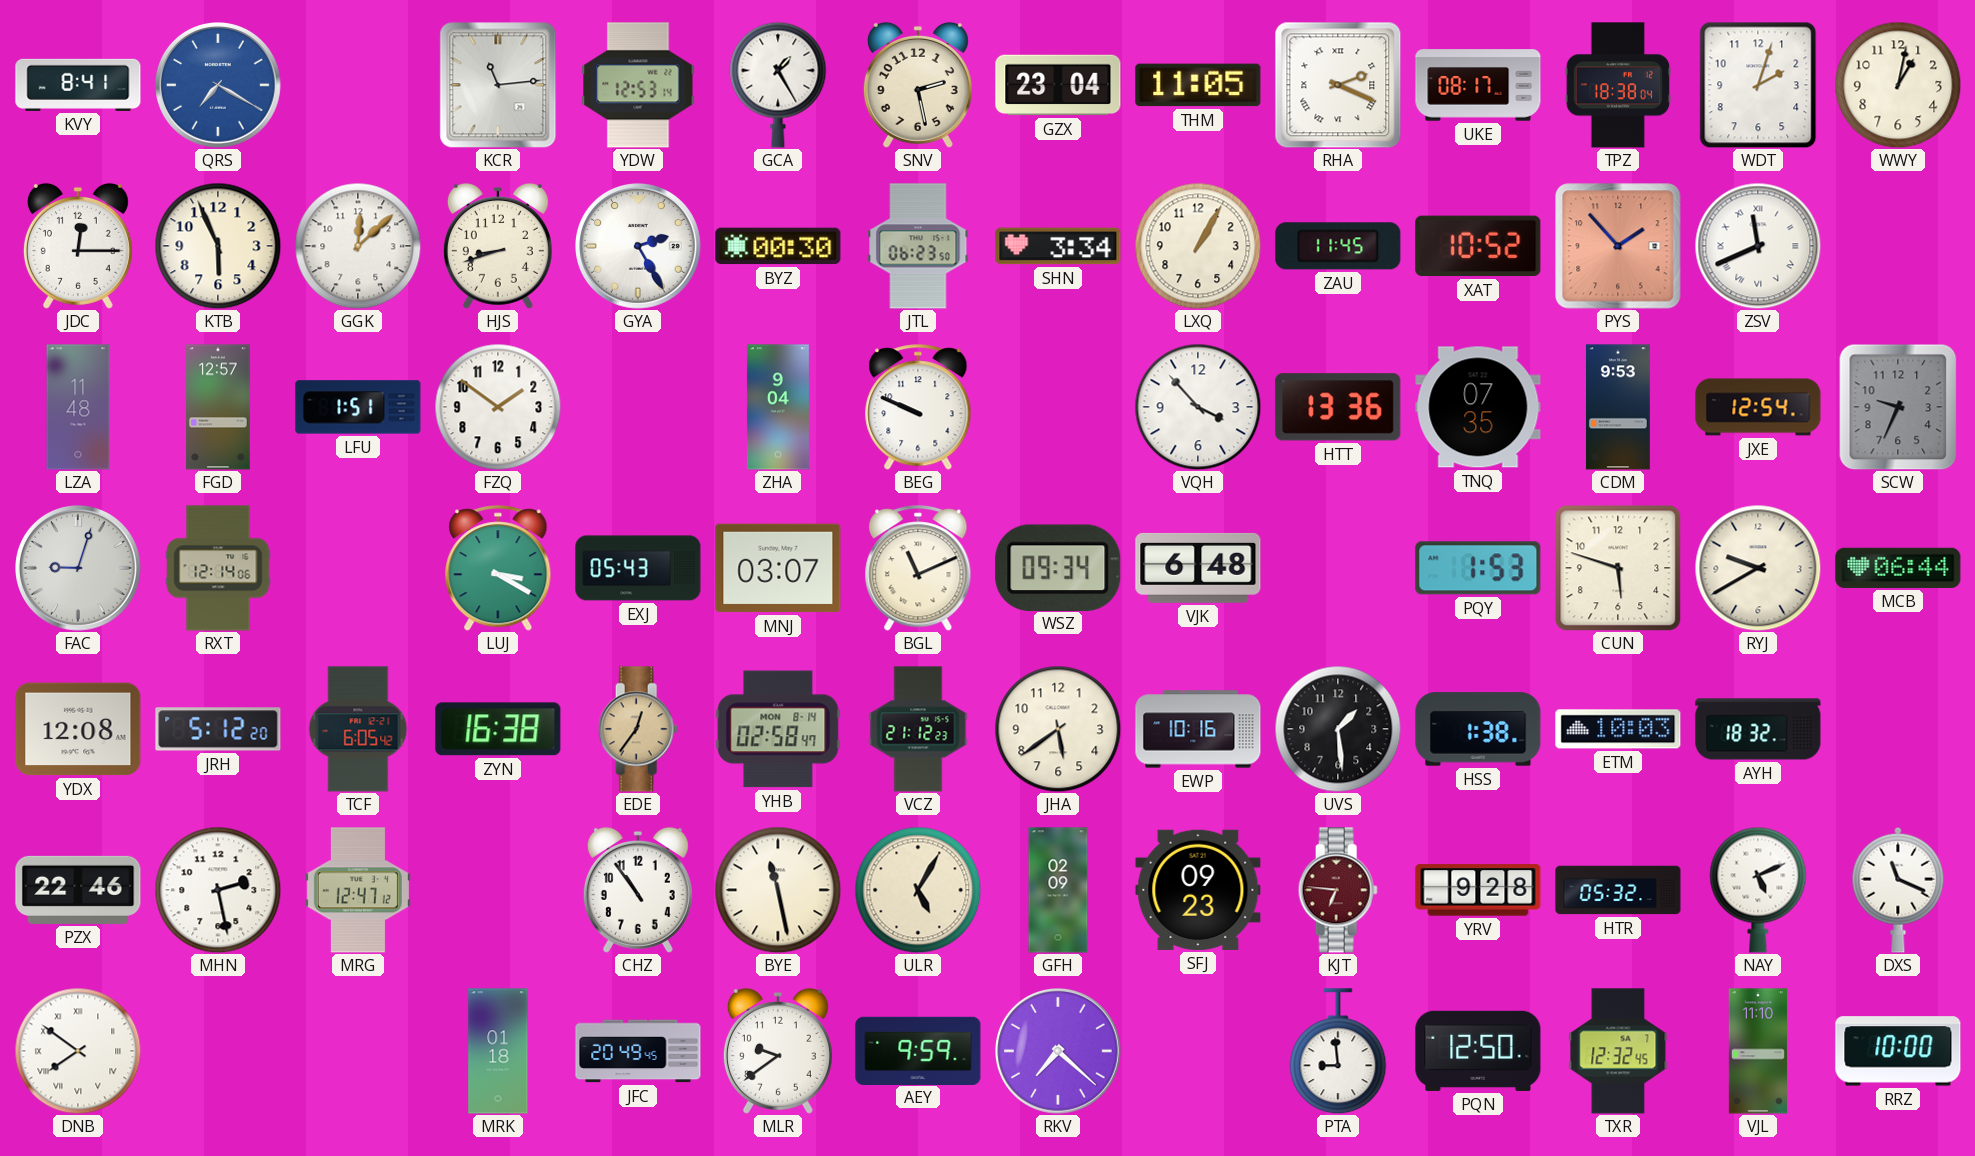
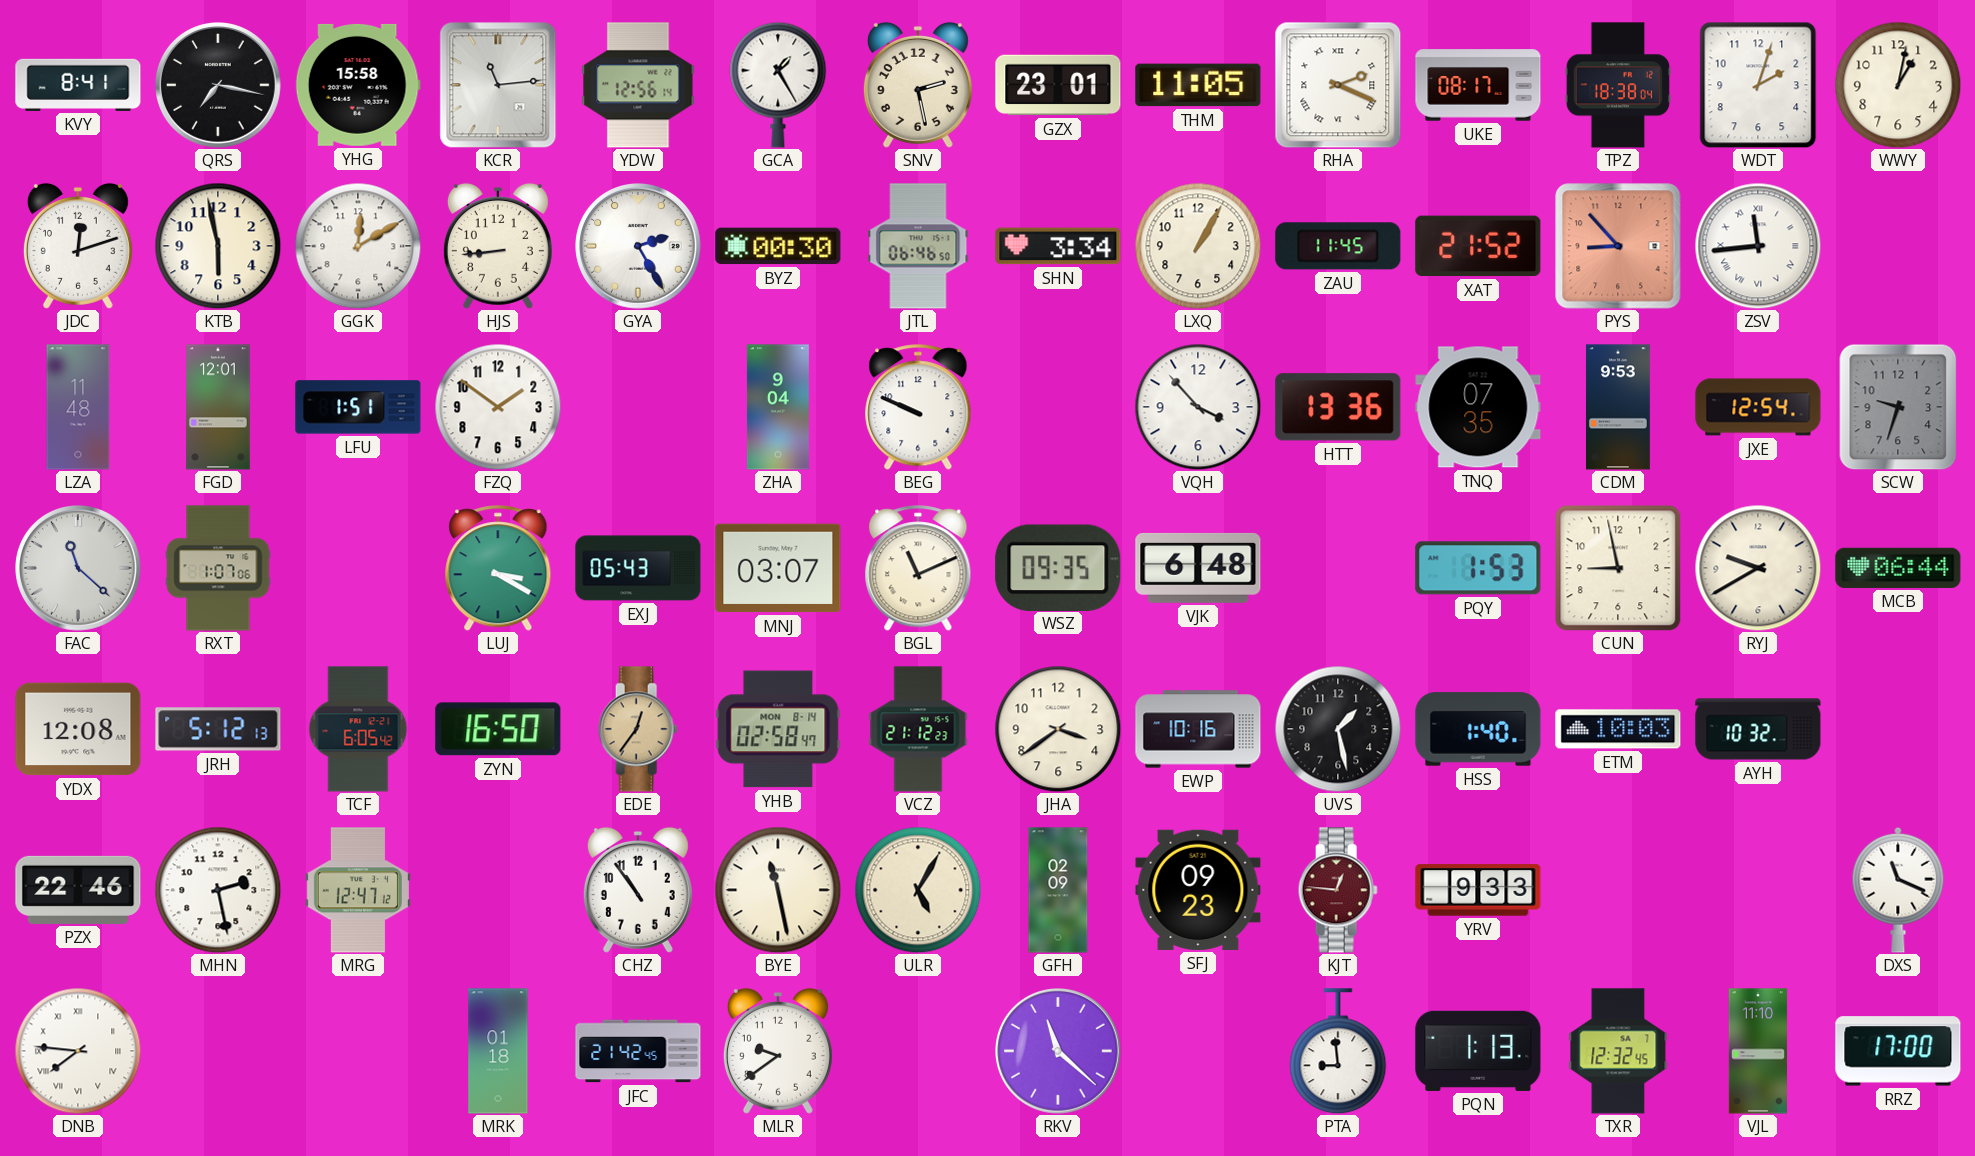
QRS: 7:20 -> 7:17
QRS dial: blue -> black
YHG: none -> 15:58
YDW: 12:53 -> 12:56
GZX: 23:04 -> 23:01
JDC: 12:15 -> 12:12
KTB: 5:56 -> 5:58
GGK: 12:08 -> 12:10
HJS: 8:42 -> 8:44
JTL: 06:23 -> 06:46
XAT: 10:52 -> 21:52
PYS: 1:53 -> 8:53
ZSV: 11:41 -> 11:44
FGD: 12:57 -> 12:01
SCW: 9:34 -> 9:33
FAC: 9:03 -> 11:22
RXT: 12:14 -> 1:07
WSZ: 09:34 -> 09:35
CUN: 5:48 -> 8:58
JRH: 5:12:20 -> 5:12:13
ZYN: 16:38 -> 16:50
JHA: 5:39 -> 3:39
UVS: 1:29 -> 1:28
HSS: 1:38 -> 1:40
AYH: 18:32 -> 10:32
KJT: 6:46 -> 12:46
YRV: 9:28 -> 9:33
HTR: 05:32 -> none
NAY: 5:11 -> none
DNB: 7:51 -> 7:46
JFC: 20:49 -> 21:42
AEY: 9:59 -> none
RKV: 7:22 -> 11:22
PQN: 12:50 -> 1:13
RRZ: 10:00 -> 17:00
